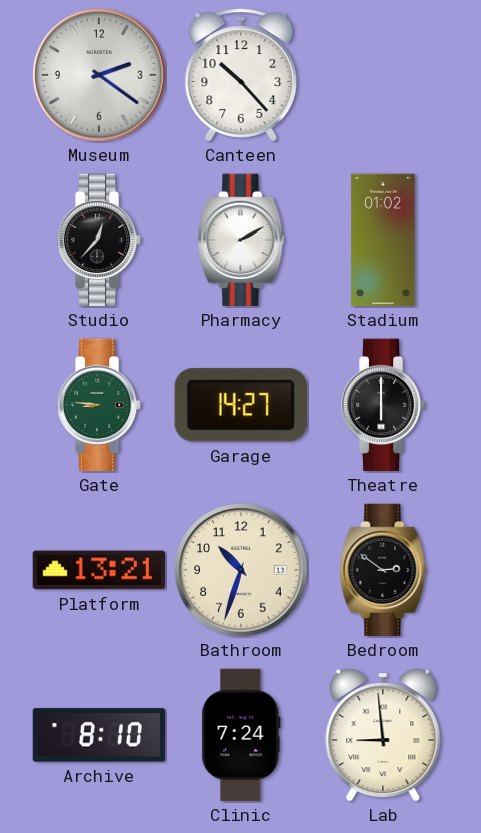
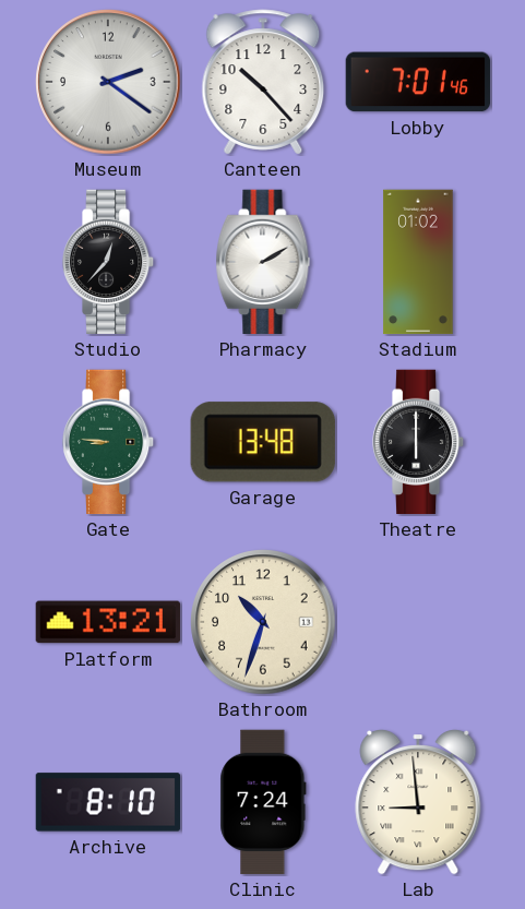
Lobby: none -> 7:01
Garage: 14:27 -> 13:48
Bedroom: 2:51 -> none
